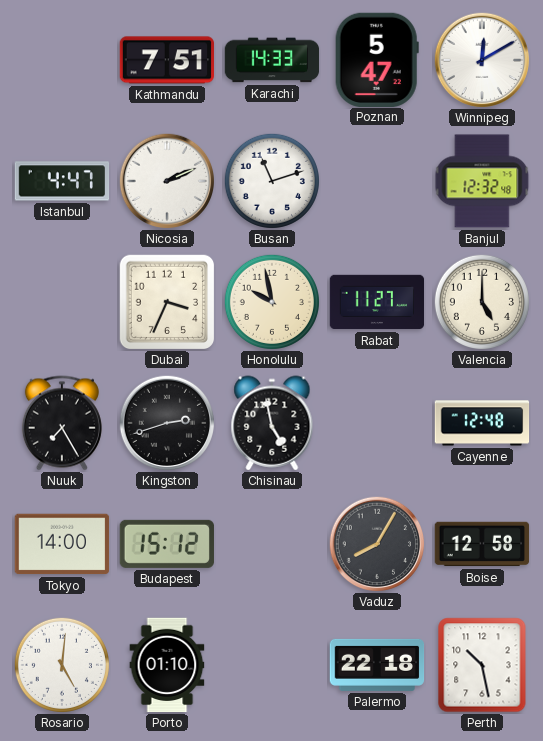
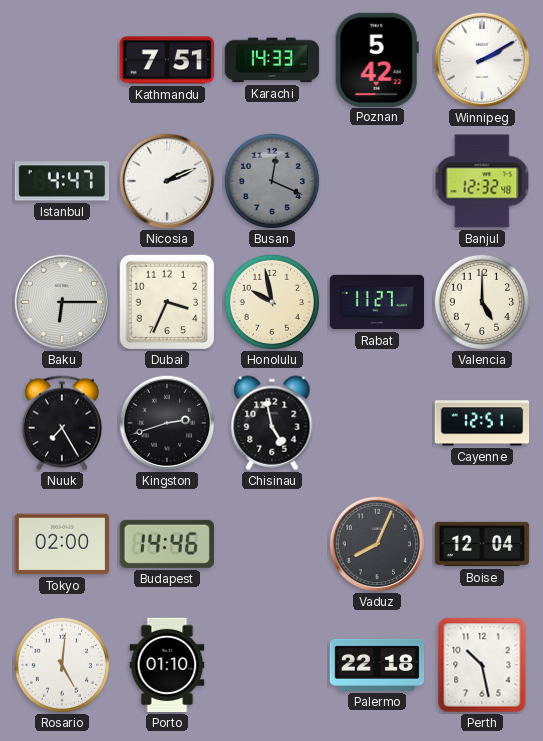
Poznan: 5:47 -> 5:42
Winnipeg: 12:10 -> 2:10
Busan: 11:12 -> 12:19
Busan dial: white -> grey
Baku: none -> 6:15
Cayenne: 12:48 -> 12:51
Tokyo: 14:00 -> 02:00
Budapest: 15:12 -> 14:46
Vaduz: 8:05 -> 8:04
Boise: 12:58 -> 12:04
